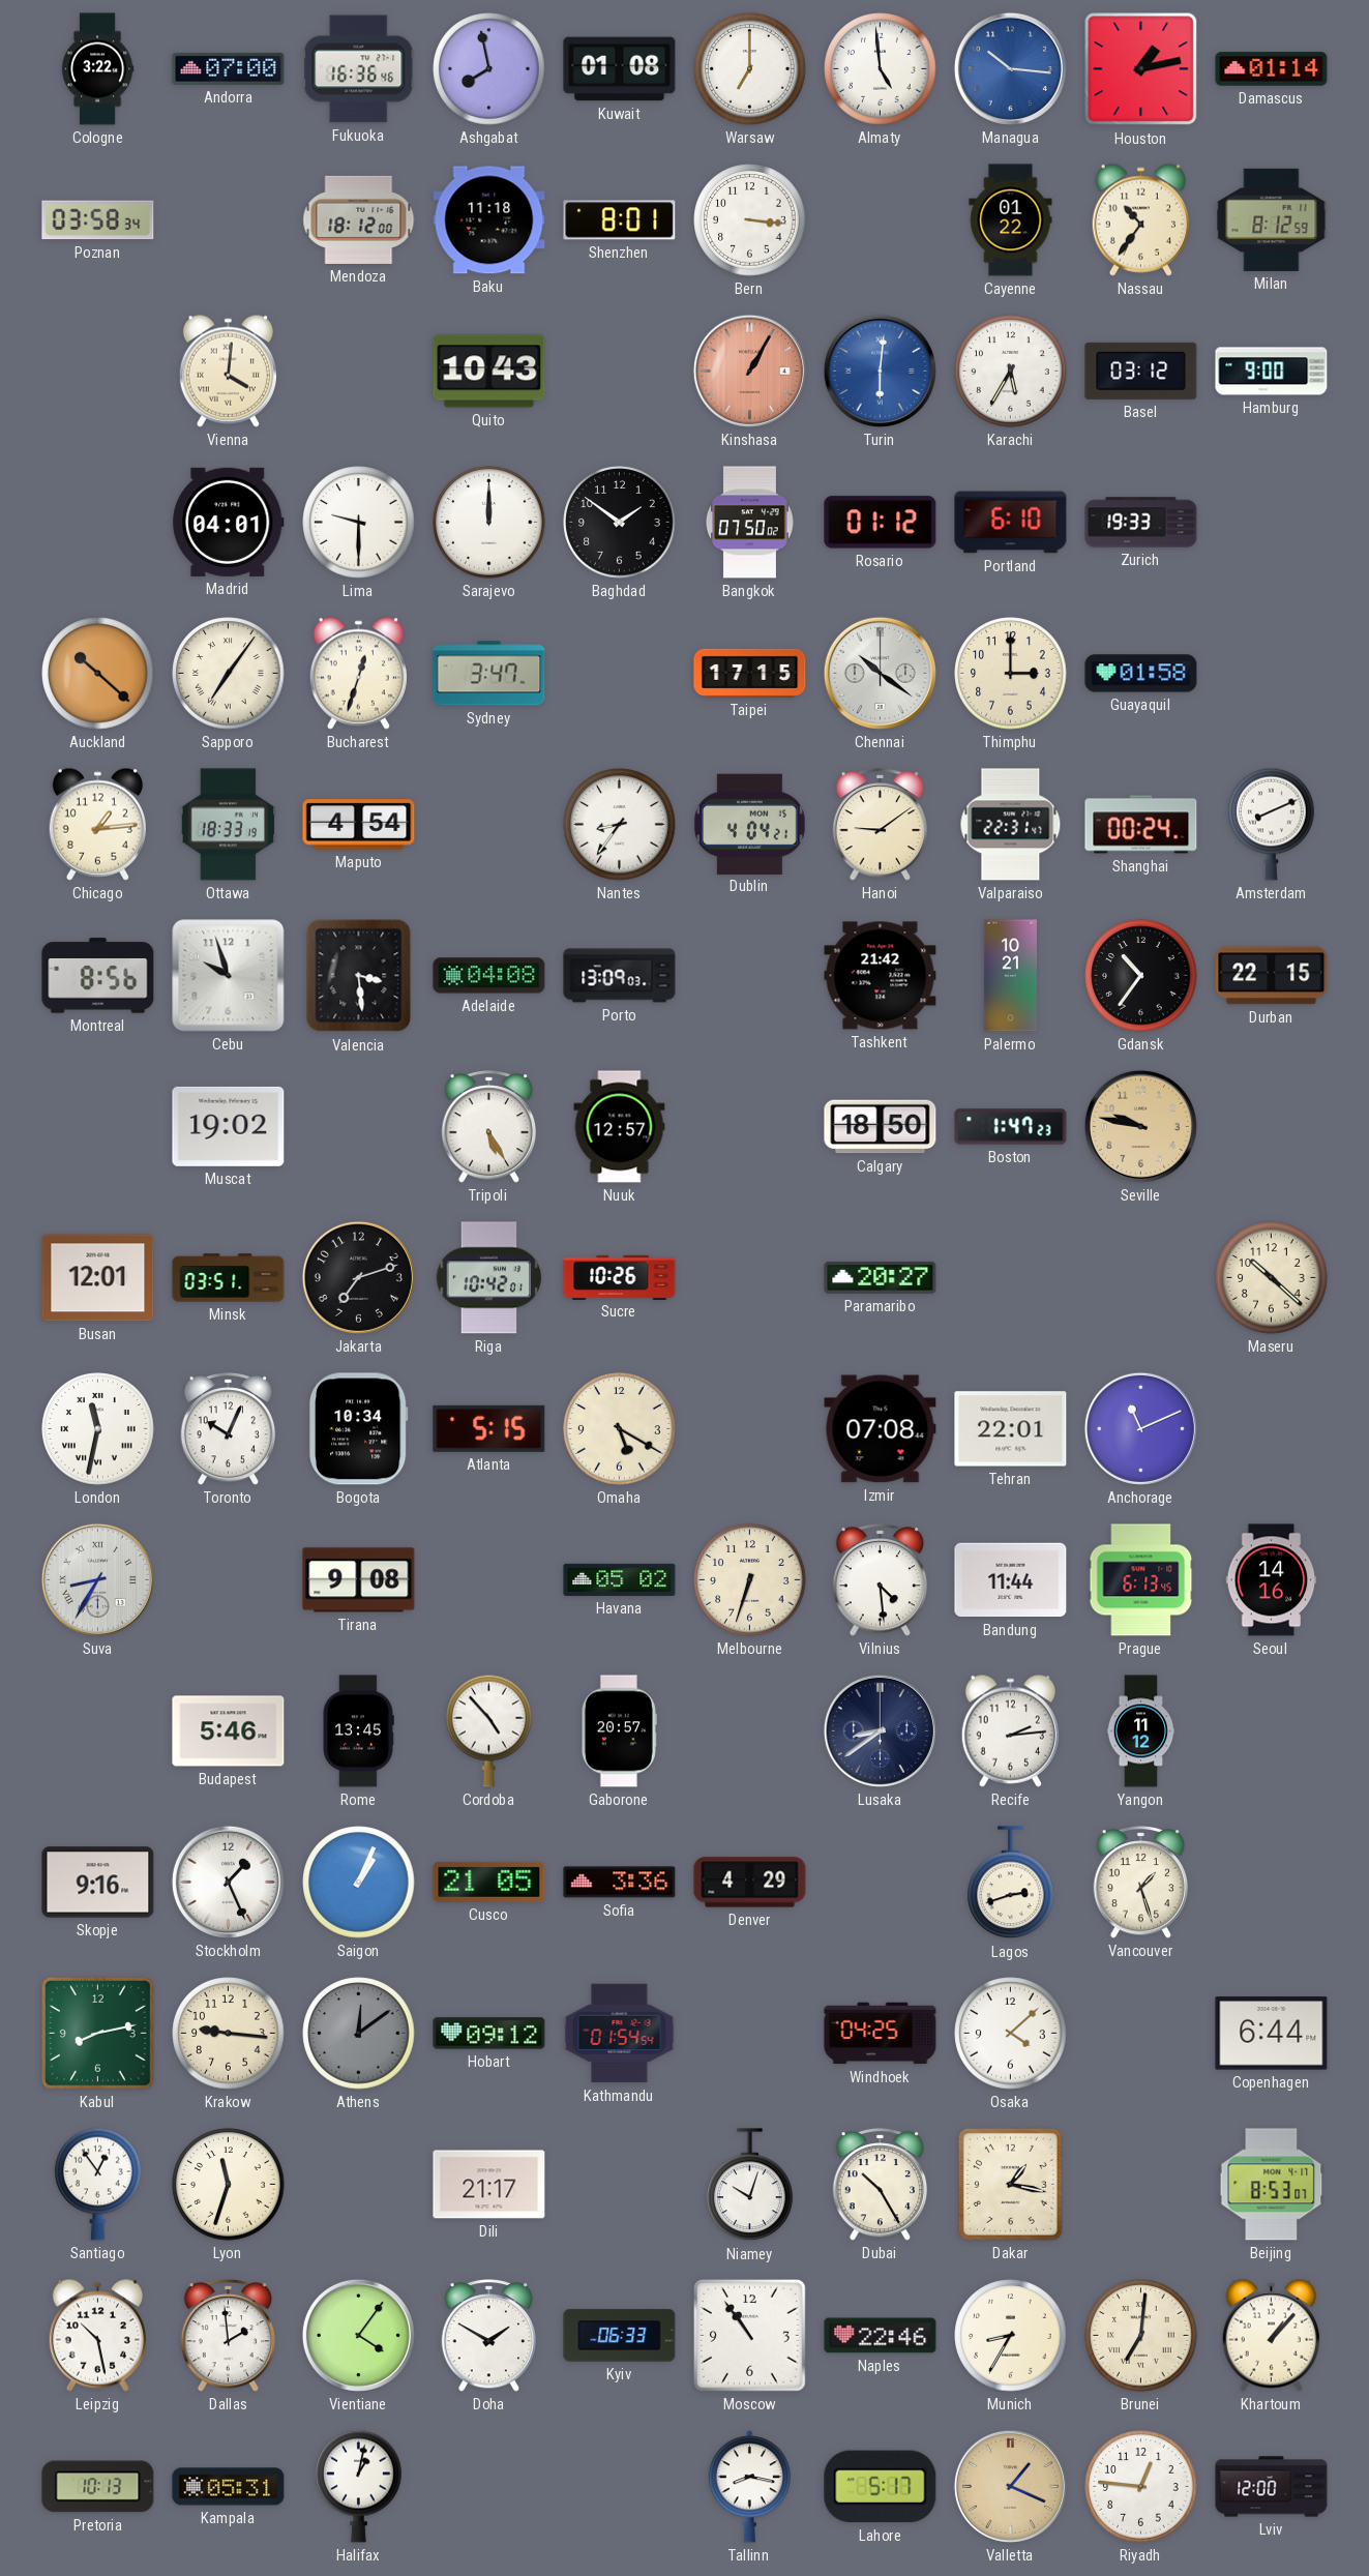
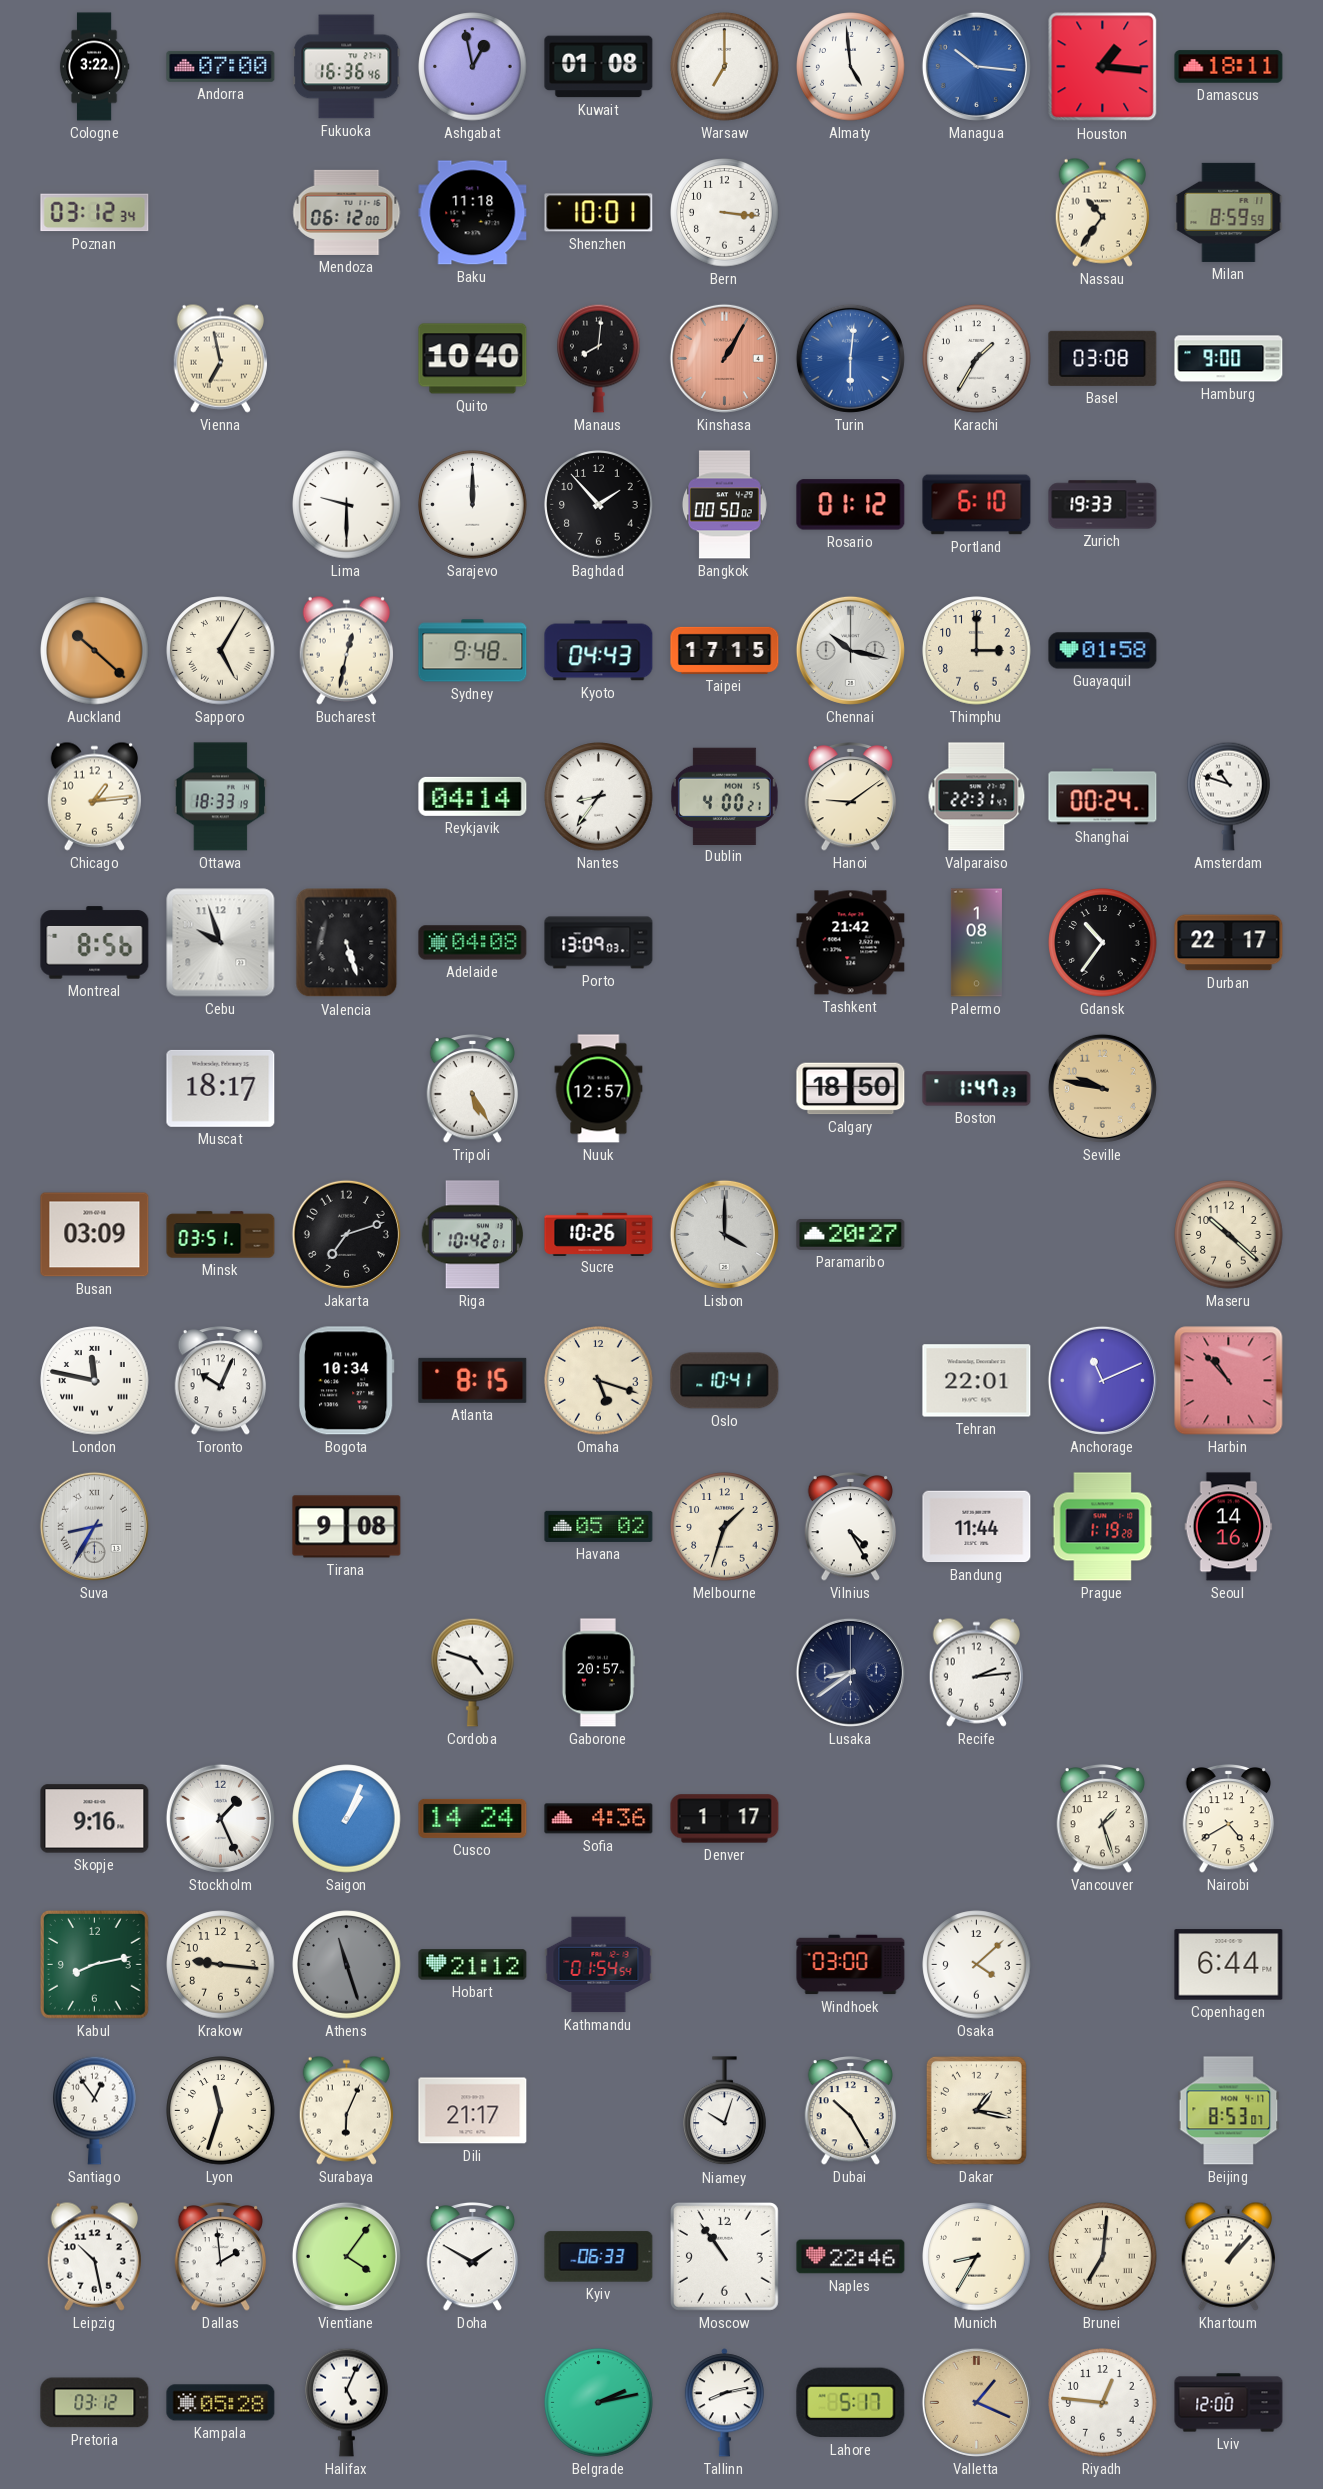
Ashgabat: 7:58 -> 12:58
Houston: 1:13 -> 1:16
Damascus: 01:14 -> 18:11
Poznan: 03:58 -> 03:12
Mendoza: 18:12 -> 06:12
Shenzhen: 8:01 -> 10:01
Cayenne: 01:22 -> none
Milan: 8:12 -> 8:59
Vienna: 4:01 -> 6:58
Quito: 10:43 -> 10:40
Manaus: none -> 8:01
Karachi: 5:35 -> 1:35
Basel: 03:12 -> 03:08
Madrid: 04:01 -> none
Baghdad: 1:51 -> 1:53
Bangkok: 07:50 -> 00:50
Sapporo: 7:06 -> 5:05
Bucharest: 12:33 -> 12:32
Sydney: 3:47 -> 9:48
Kyoto: none -> 04:43
Chennai: 10:21 -> 10:17
Maputo: 4:54 -> none
Reykjavik: none -> 04:14
Dublin: 4:04 -> 4:00
Amsterdam: 8:11 -> 10:48
Valencia: 3:29 -> 5:27
Palermo: 10:21 -> 1:08
Durban: 22:15 -> 22:17
Muscat: 19:02 -> 18:17
Busan: 12:01 -> 03:09
Lisbon: none -> 4:00
London: 11:32 -> 11:47
Atlanta: 5:15 -> 8:15
Omaha: 5:20 -> 5:18
Oslo: none -> 10:41
Izmir: 07:08 -> none
Harbin: none -> 10:53
Melbourne: 6:33 -> 1:33
Vilnius: 4:29 -> 4:25
Prague: 6:13 -> 1:19
Budapest: 5:46 -> none
Rome: 13:45 -> none
Cordoba: 4:53 -> 4:48
Yangon: 11:12 -> none
Cusco: 21:05 -> 14:24
Sofia: 3:36 -> 4:36
Denver: 4:29 -> 1:17
Lagos: 2:42 -> none
Nairobi: none -> 4:40
Athens: 12:09 -> 11:27
Hobart: 09:12 -> 21:12
Windhoek: 04:25 -> 03:00
Surabaya: none -> 6:04
Pretoria: 10:13 -> 03:12
Kampala: 05:31 -> 05:28
Halifax: 1:02 -> 5:04
Belgrade: none -> 2:13
Tallinn: 8:17 -> 8:13
